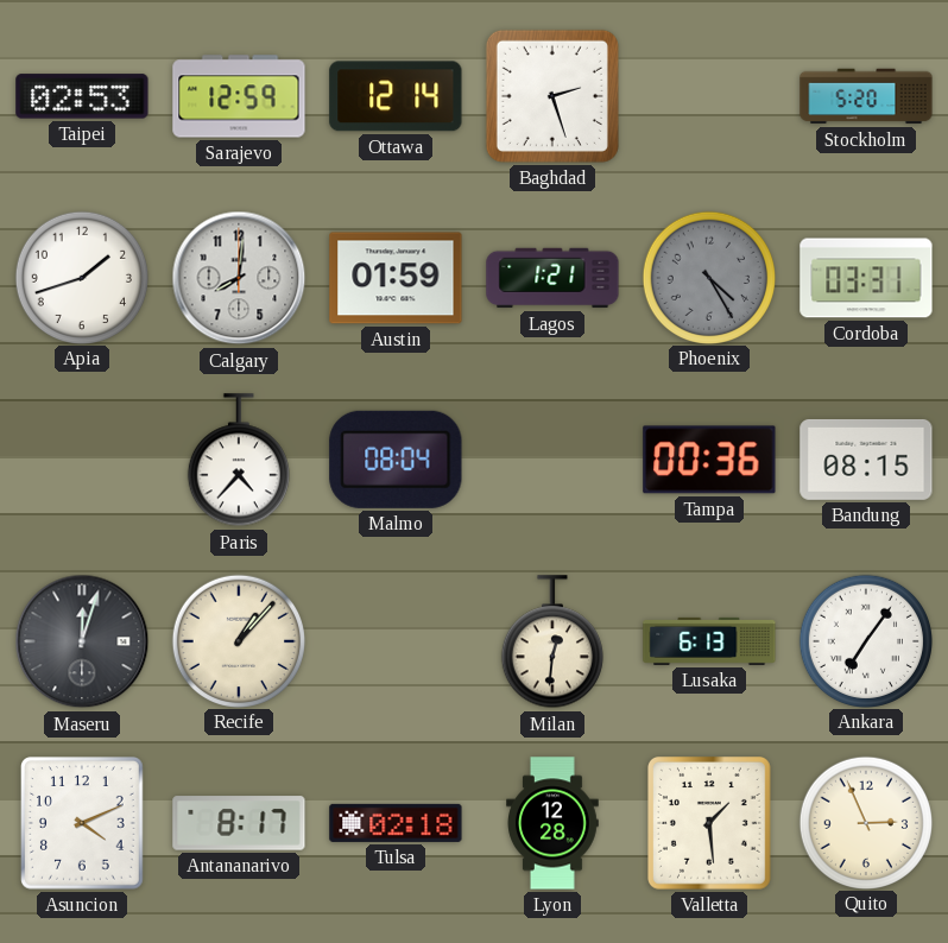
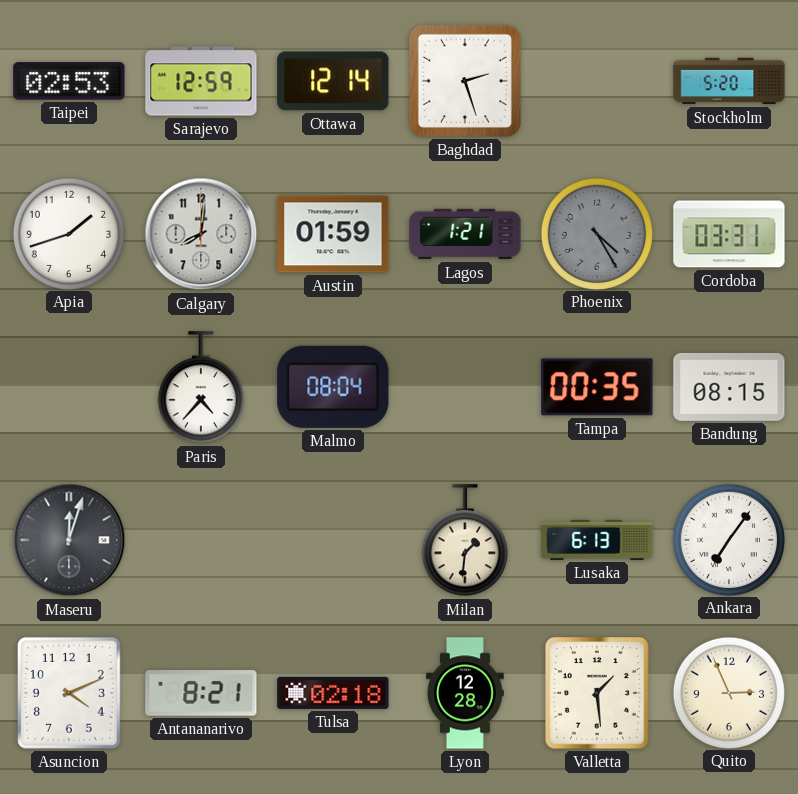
Tampa: 00:36 -> 00:35
Recife: 1:07 -> none
Milan: 12:31 -> 1:31
Antananarivo: 8:17 -> 8:21
